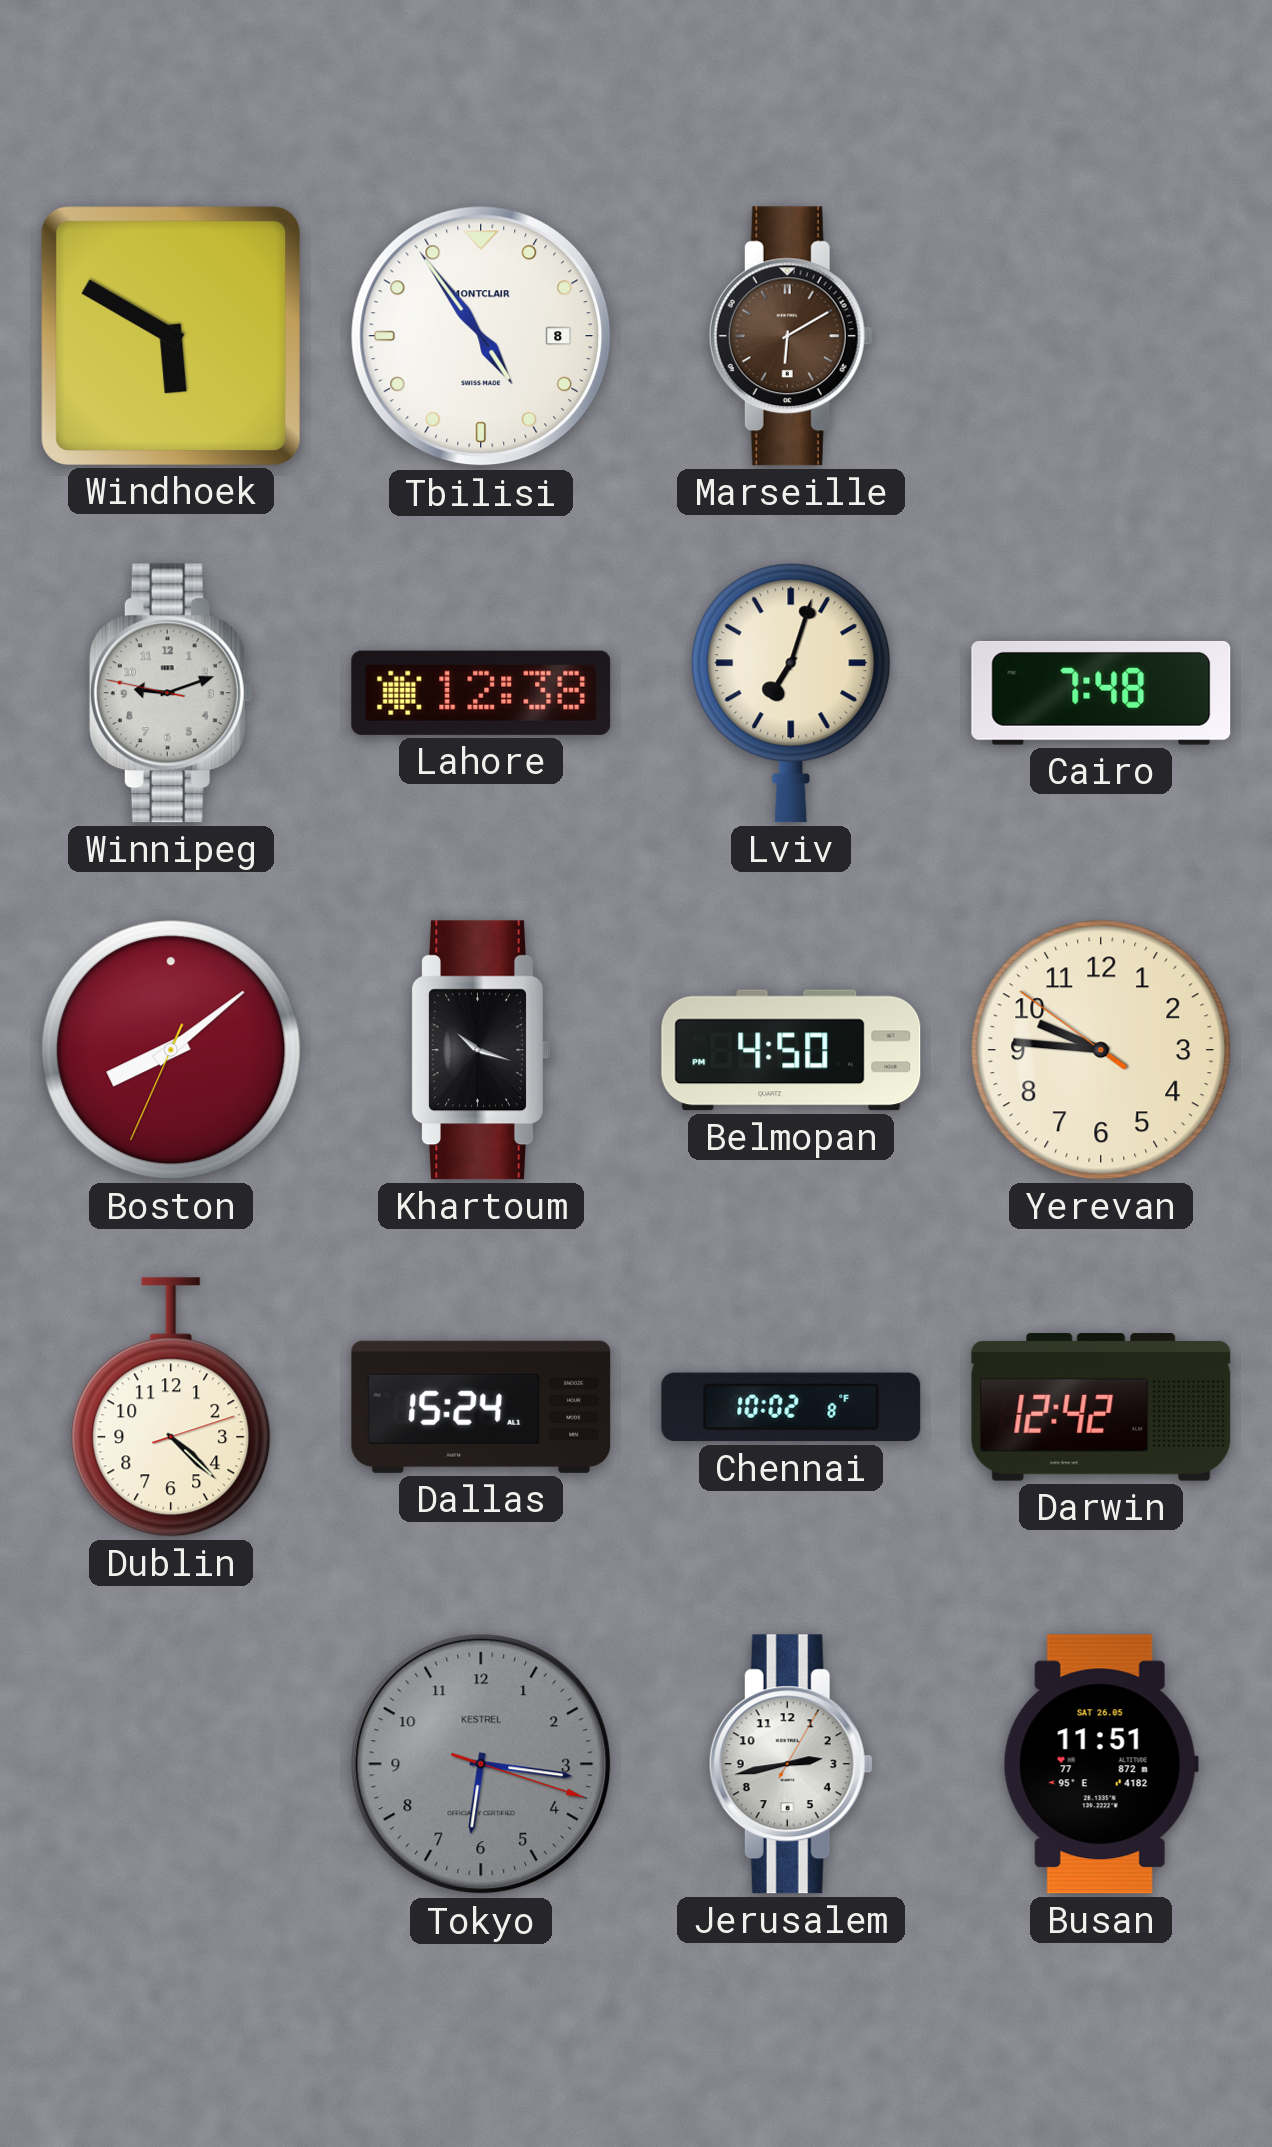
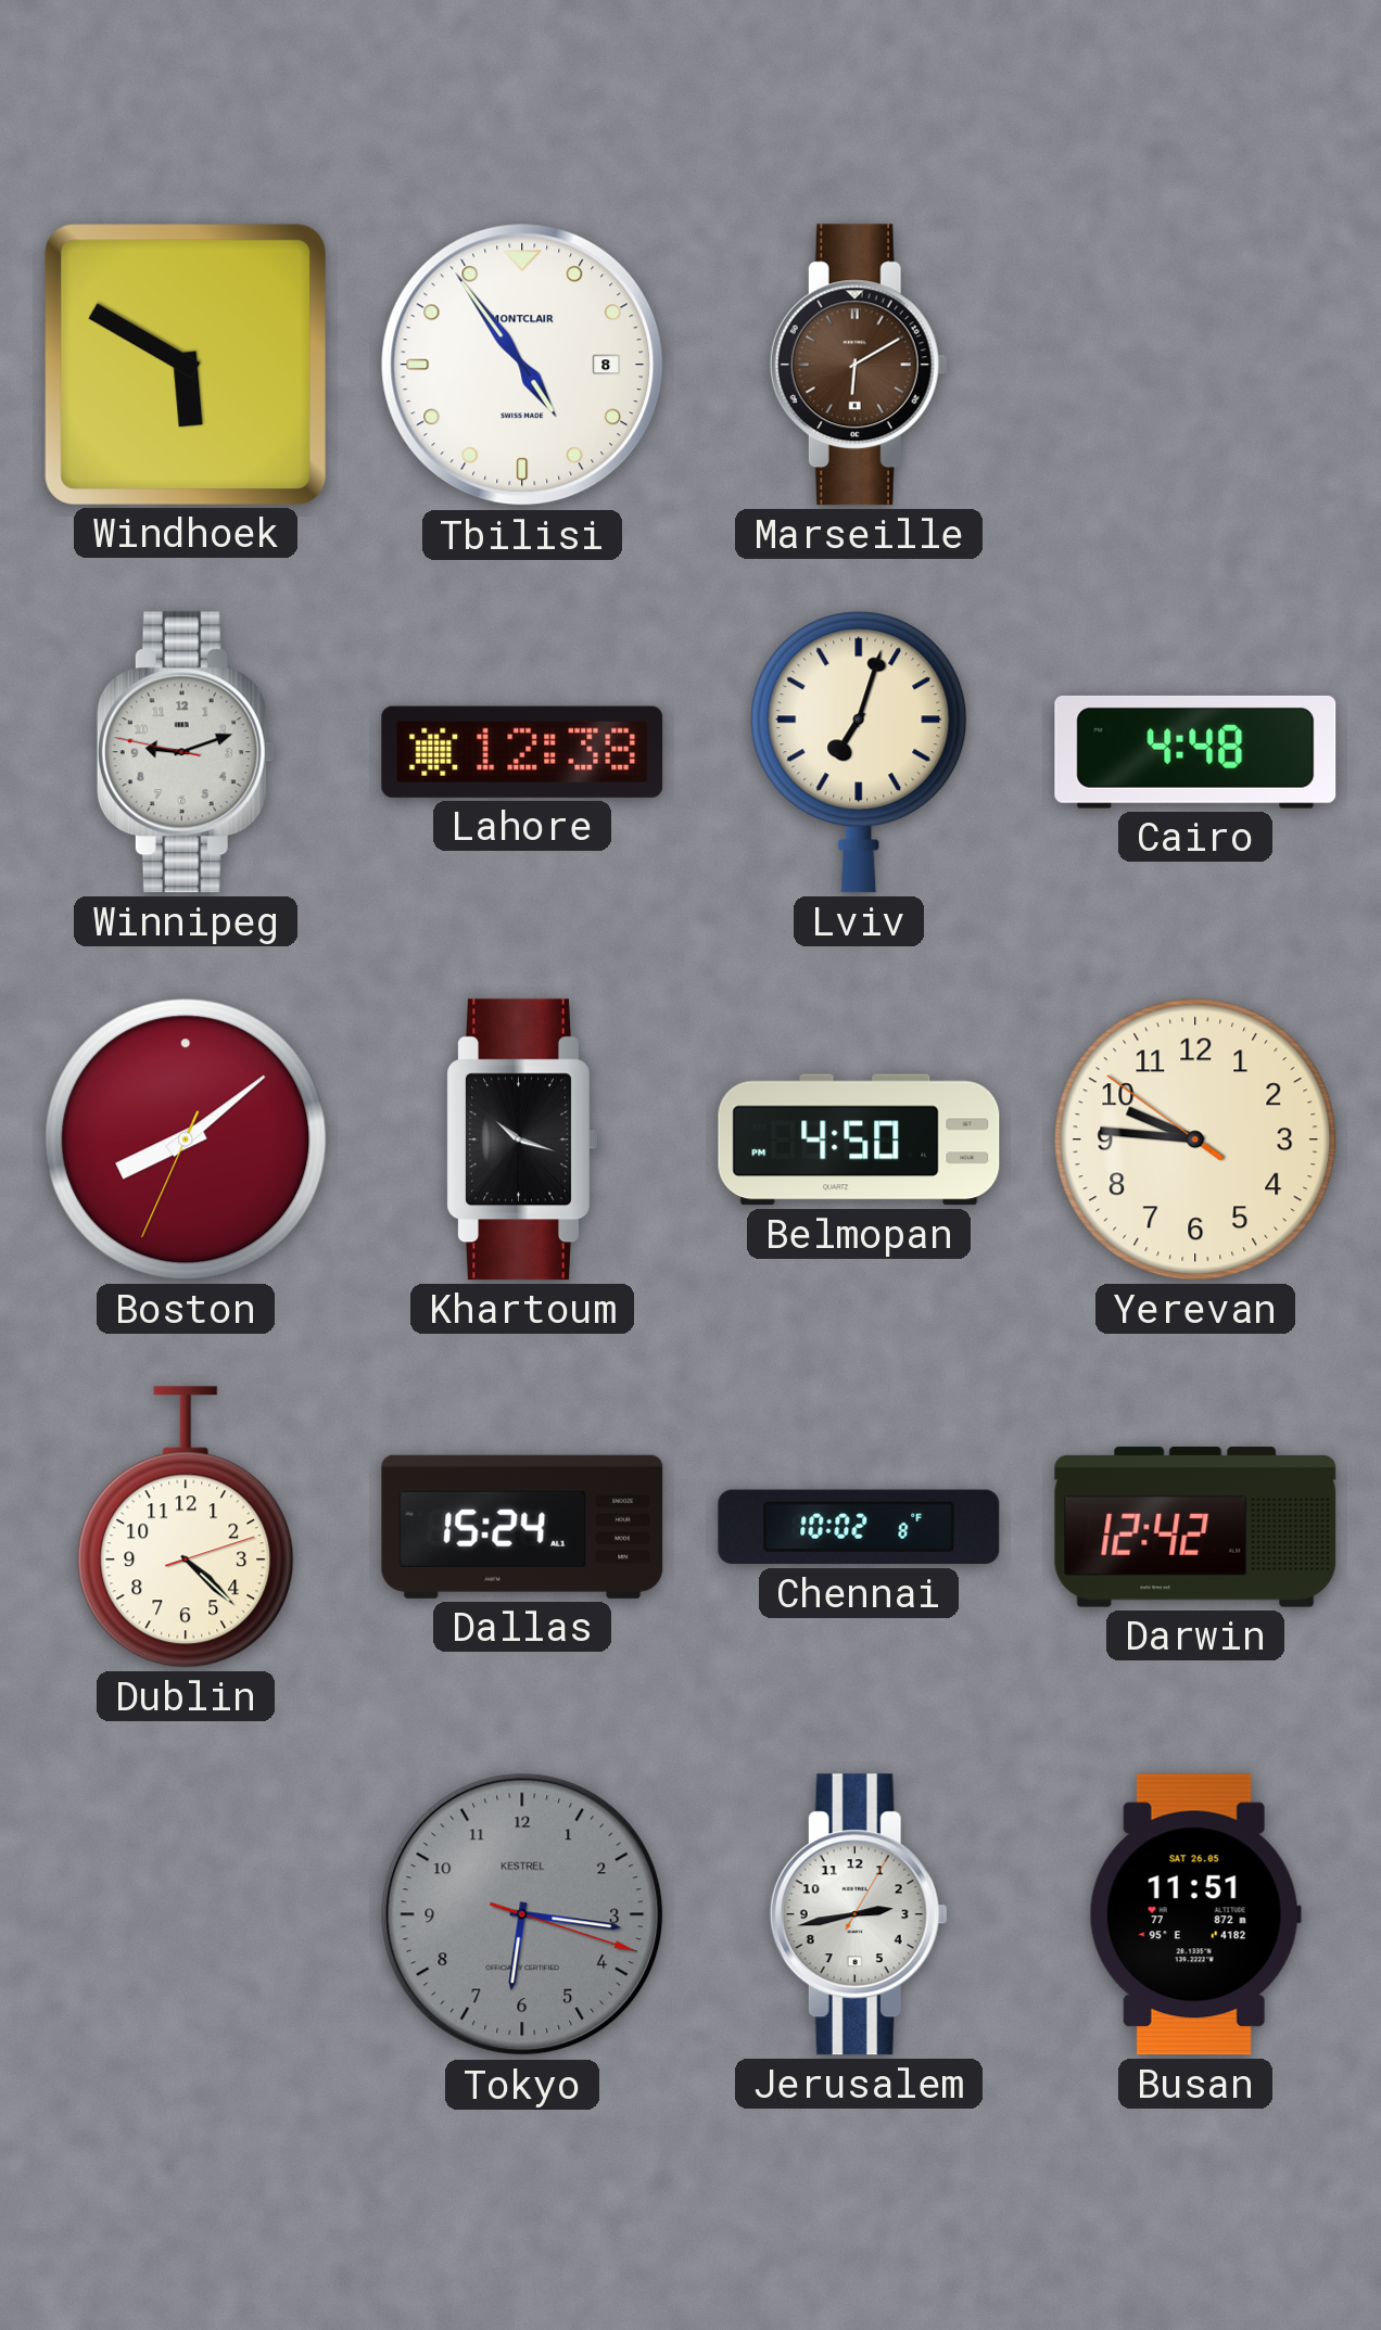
Cairo: 7:48 -> 4:48
